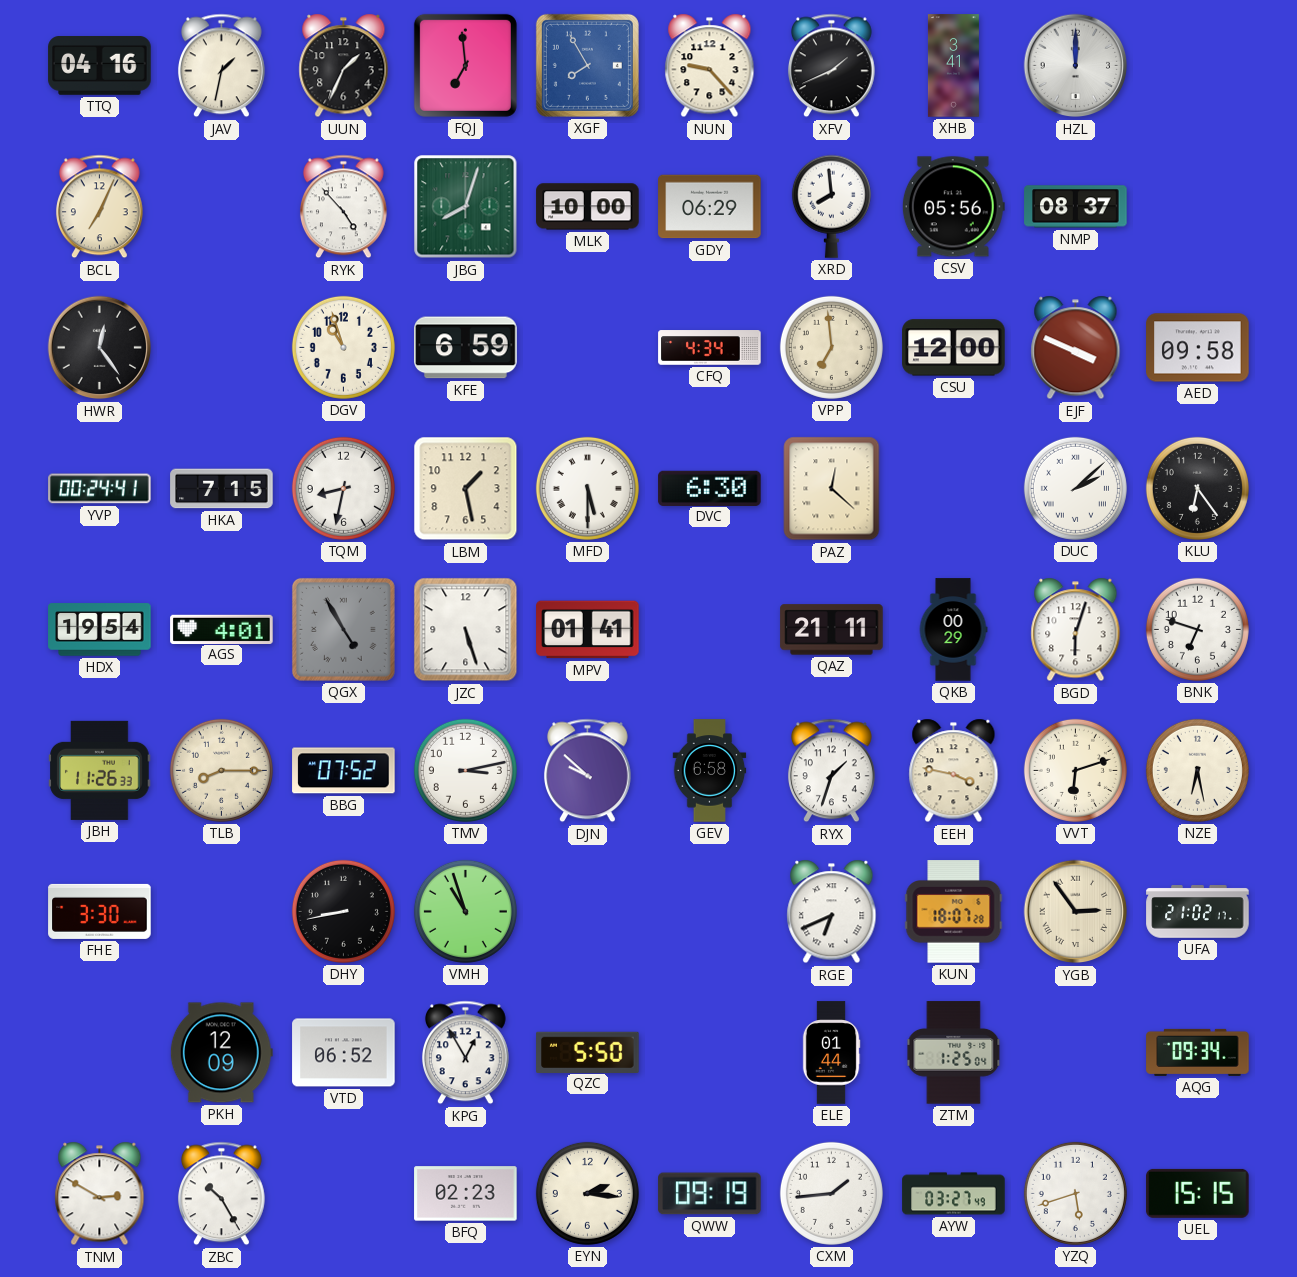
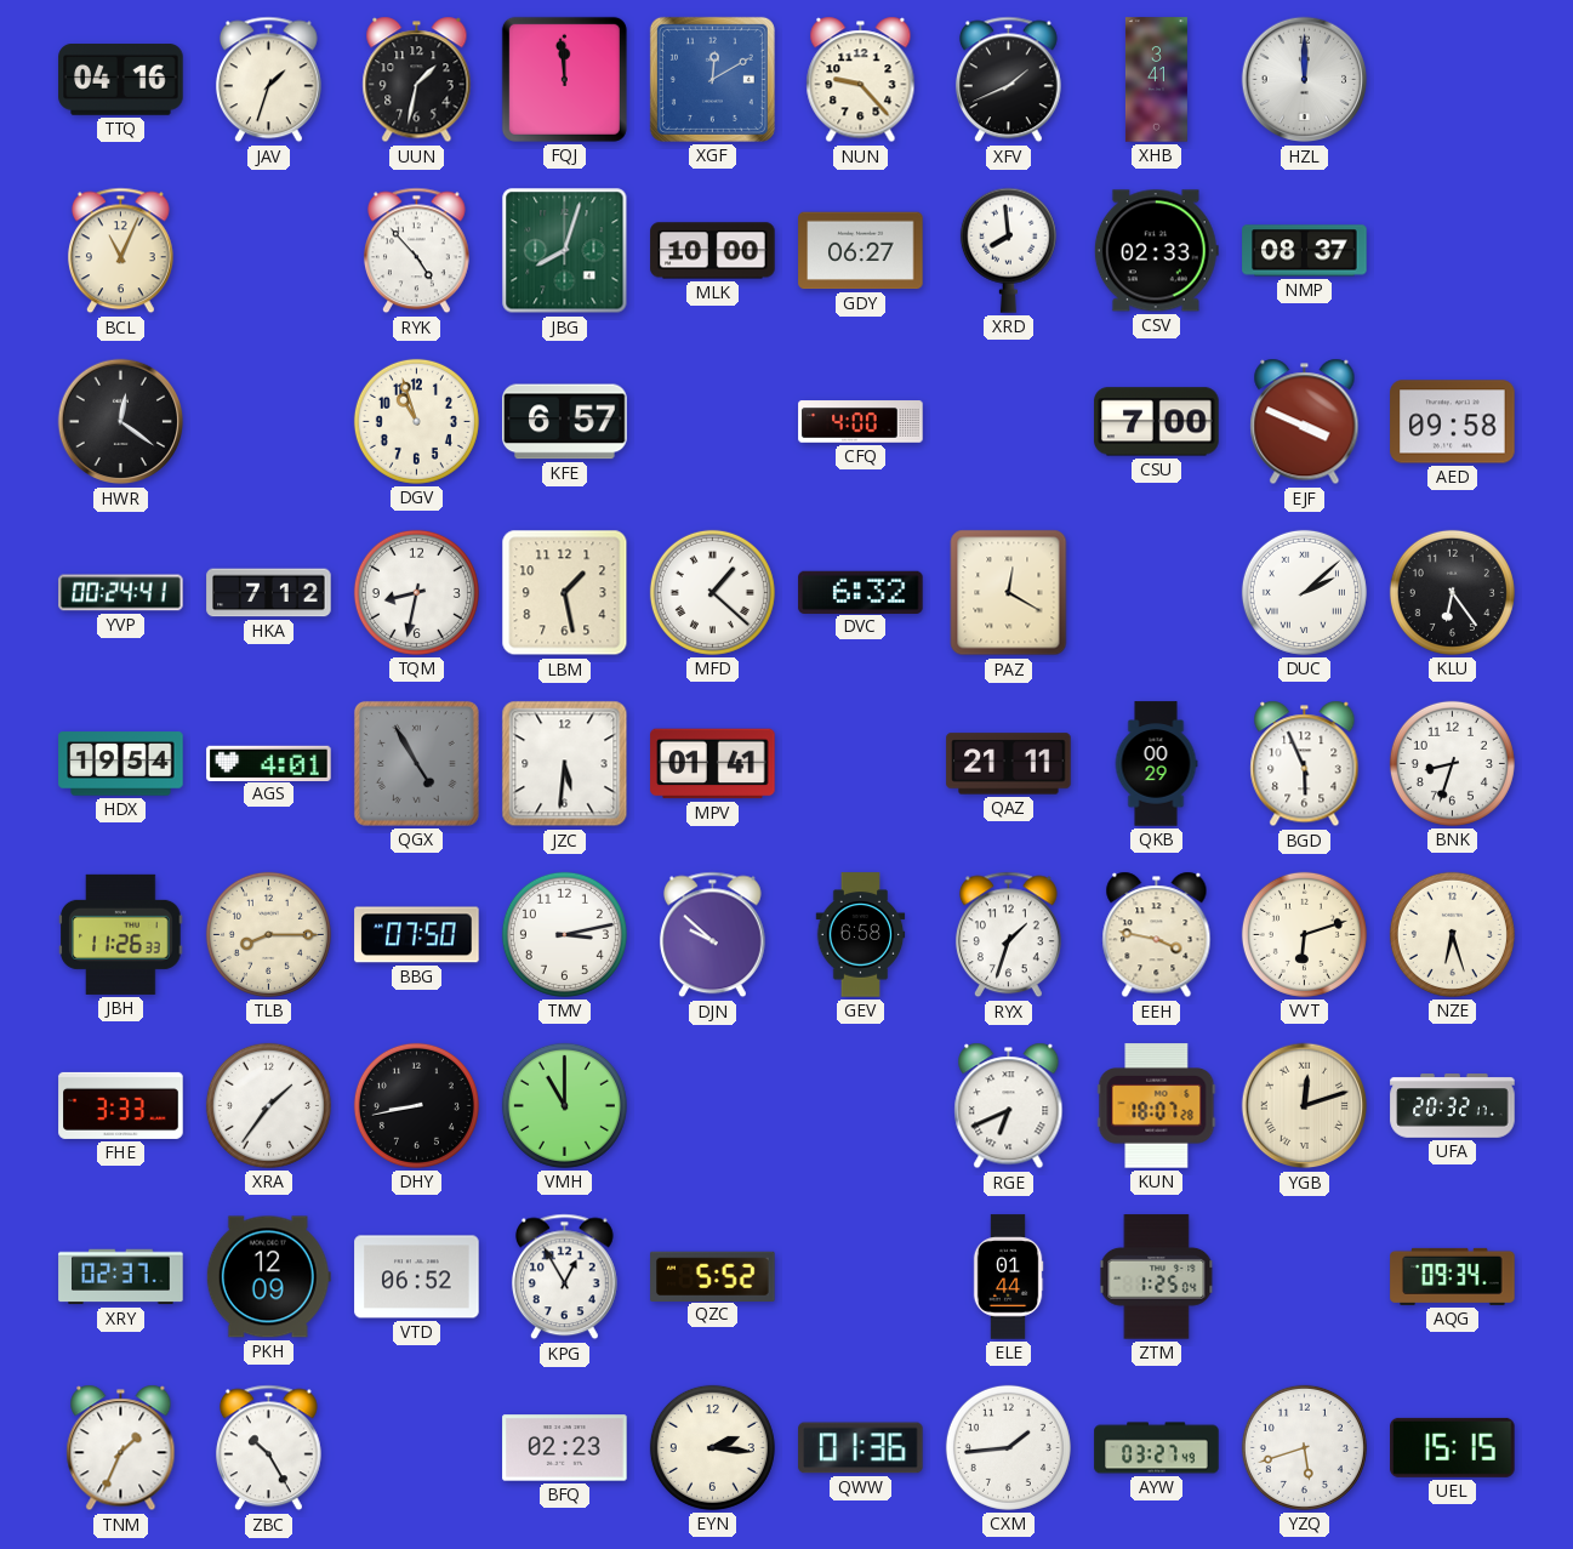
JAV: 1:32 -> 1:33
UUN: 1:34 -> 1:32
FQJ: 6:59 -> 11:59
XGF: 7:55 -> 12:10
BCL: 7:04 -> 11:04
GDY: 06:29 -> 06:27
CSV: 05:56 -> 02:33
HWR: 12:24 -> 12:21
KFE: 6:59 -> 6:57
CFQ: 4:34 -> 4:00
VPP: 6:59 -> none
CSU: 12:00 -> 7:00
HKA: 7:15 -> 7:12
MFD: 5:30 -> 1:22
DVC: 6:30 -> 6:32
PAZ: 12:22 -> 12:20
JZC: 5:27 -> 5:31
BGD: 6:03 -> 5:56
BNK: 6:48 -> 8:33
BBG: 07:52 -> 07:50
NZE: 6:28 -> 6:27
FHE: 3:30 -> 3:33
XRA: none -> 1:36
VMH: 10:57 -> 11:00
YGB: 2:54 -> 12:12
UFA: 21:02 -> 20:32
XRY: none -> 02:37
QZC: 5:50 -> 5:52
TNM: 2:50 -> 1:34
QWW: 09:19 -> 01:36
